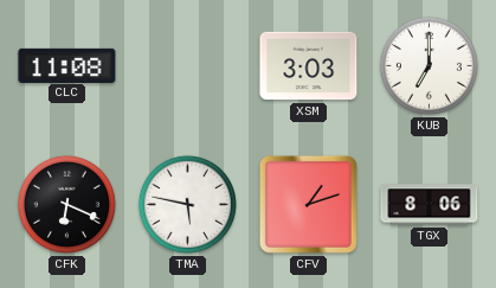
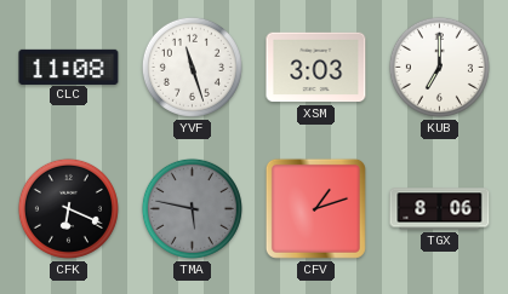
YVF: none -> 11:27
TMA dial: white -> grey
